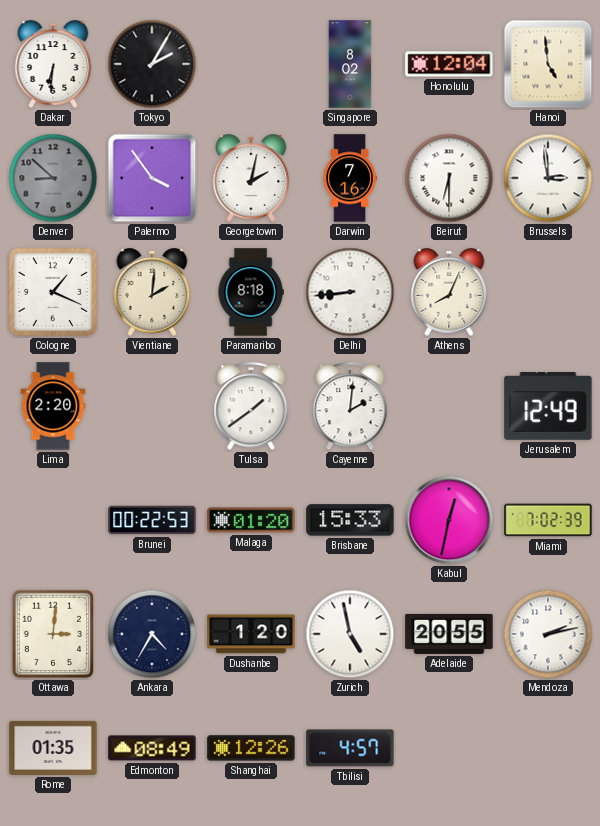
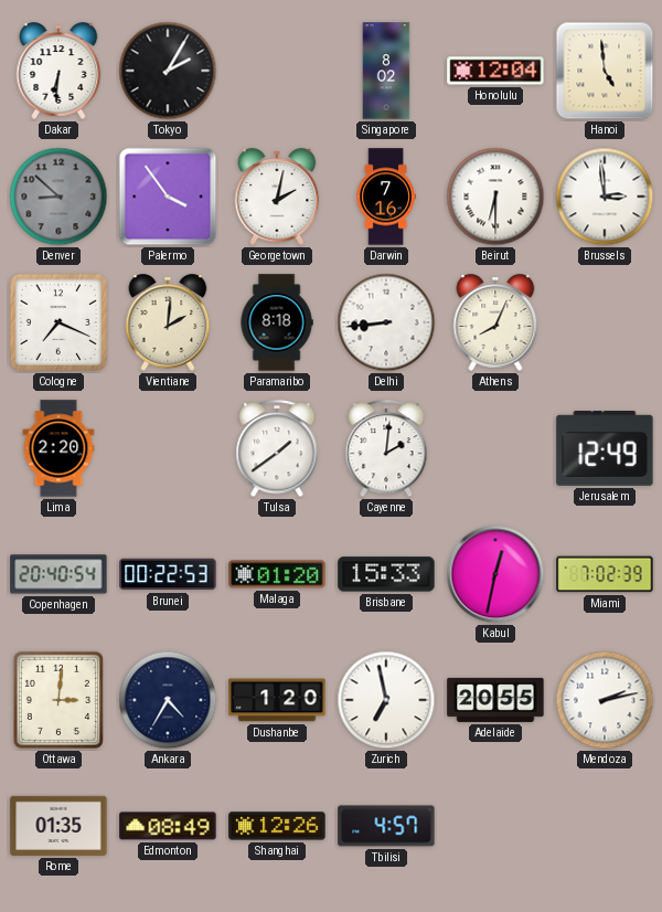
Cologne: 1:19 -> 7:19
Copenhagen: none -> 20:40
Zurich: 4:58 -> 6:58
